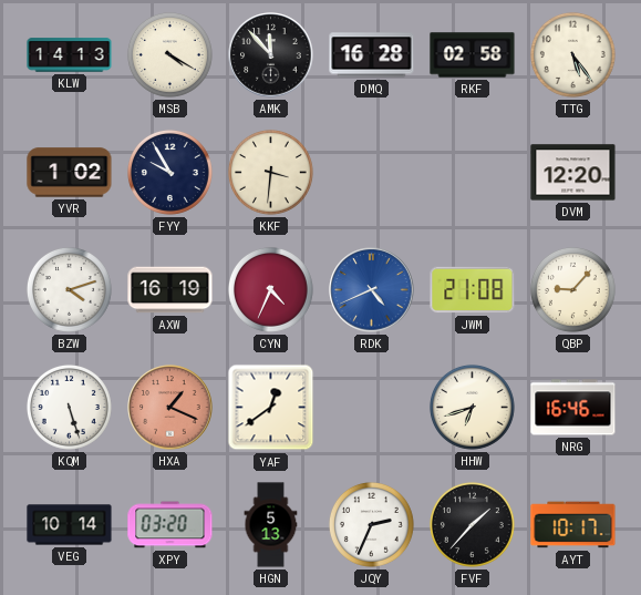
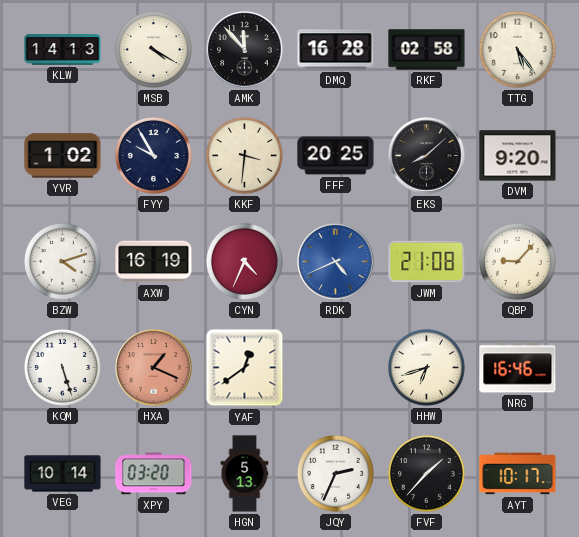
FFF: none -> 20:25
EKS: none -> 8:08
DVM: 12:20 -> 9:20
